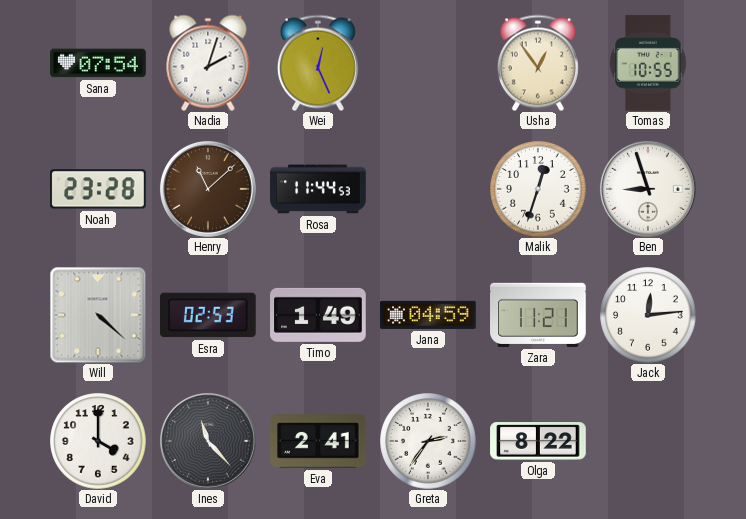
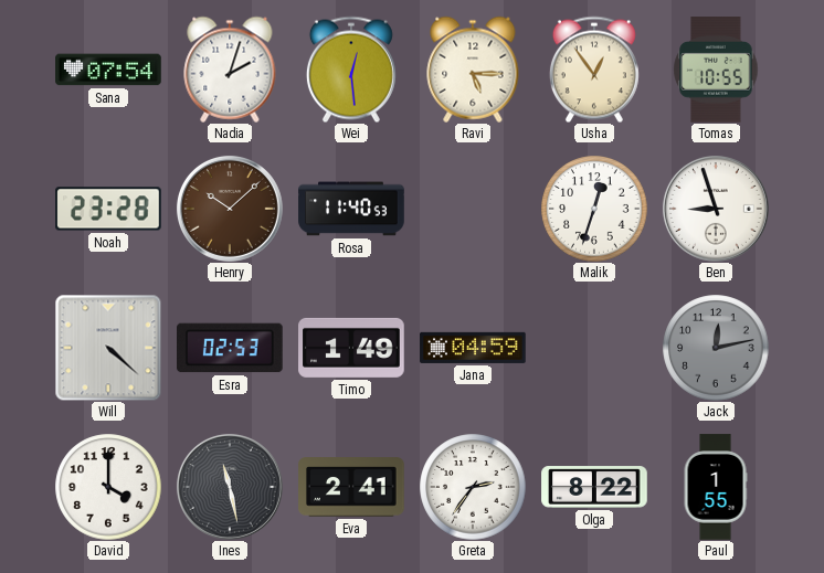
Wei: 12:26 -> 12:29
Ravi: none -> 5:15
Henry: 11:08 -> 10:08
Rosa: 11:44 -> 11:40
Zara: 11:21 -> none
Jack: 12:14 -> 12:13
Jack dial: white -> grey
Ines: 11:23 -> 11:28
Paul: none -> 1:55
